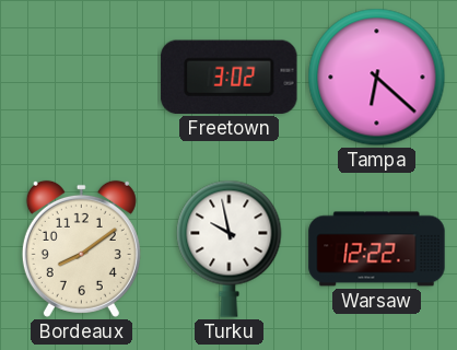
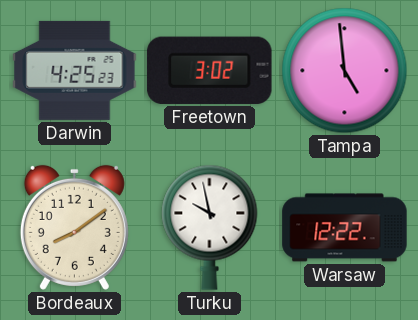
Darwin: none -> 4:25
Tampa: 6:22 -> 4:59
